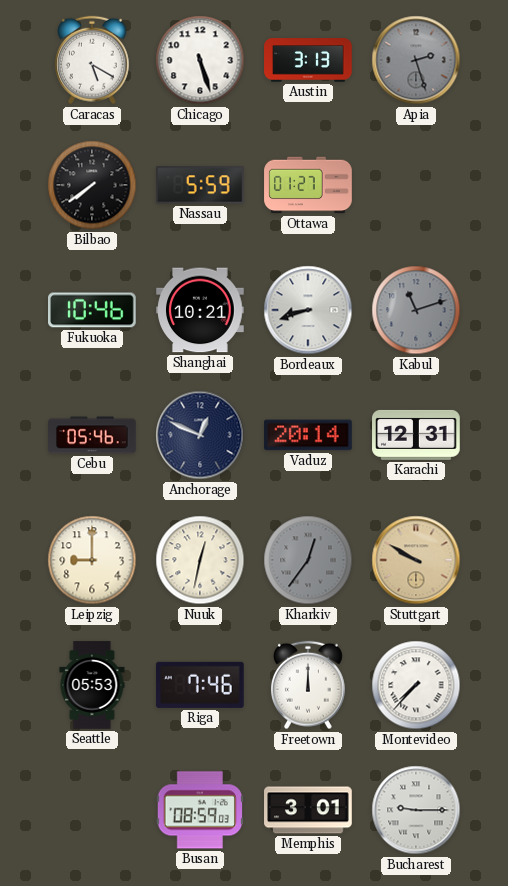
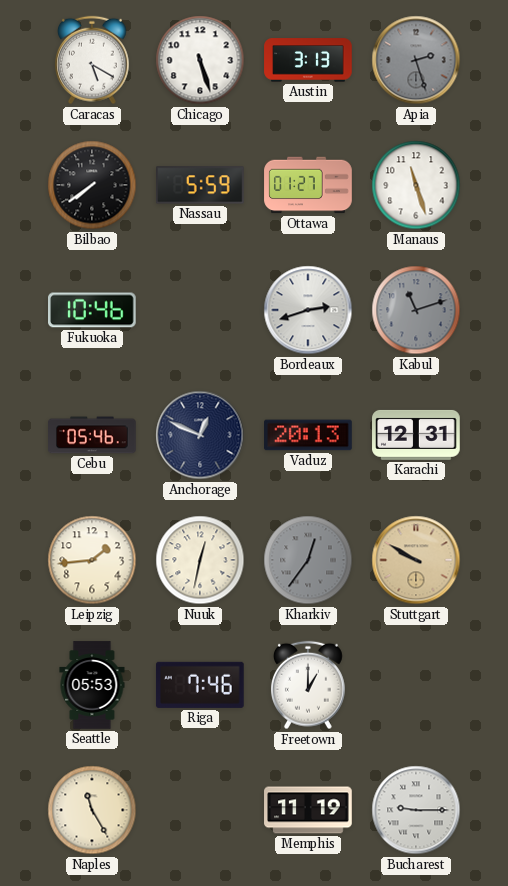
Manaus: none -> 11:27
Shanghai: 10:21 -> none
Bordeaux: 8:42 -> 2:42
Vaduz: 20:14 -> 20:13
Leipzig: 9:00 -> 1:44
Freetown: 12:00 -> 1:00
Montevideo: 7:37 -> none
Naples: none -> 11:25
Busan: 08:59 -> none
Memphis: 3:01 -> 11:19
